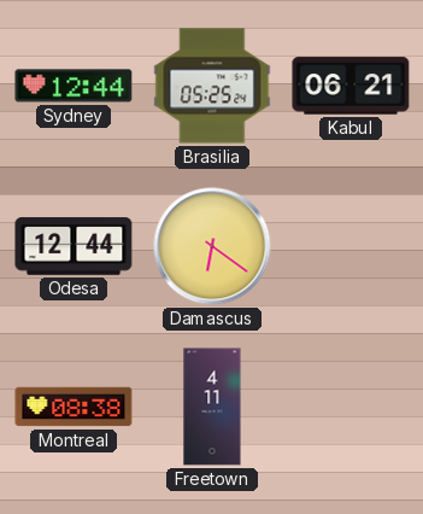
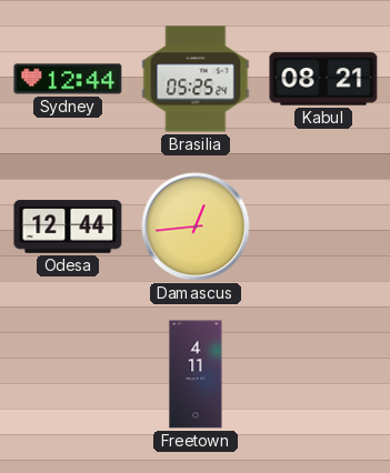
Kabul: 06:21 -> 08:21
Damascus: 6:21 -> 12:44
Montreal: 08:38 -> none
